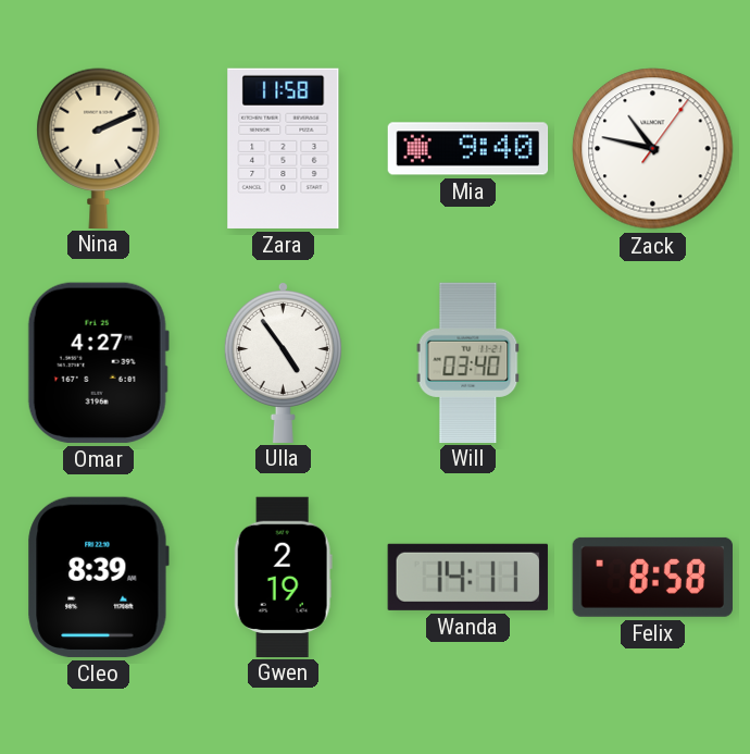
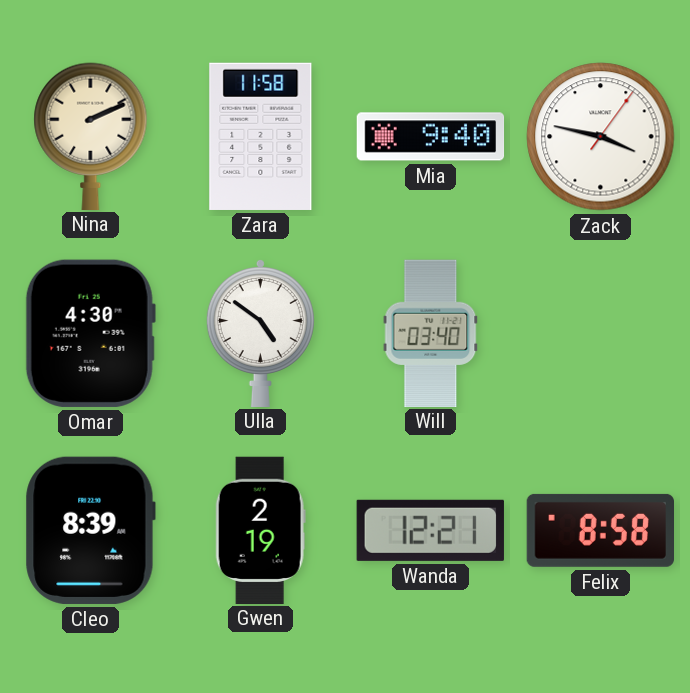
Zack: 10:47 -> 3:47
Omar: 4:27 -> 4:30
Ulla: 4:54 -> 4:51
Wanda: 14:11 -> 12:21
